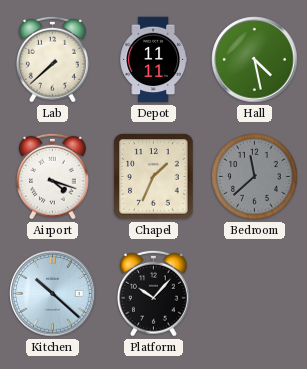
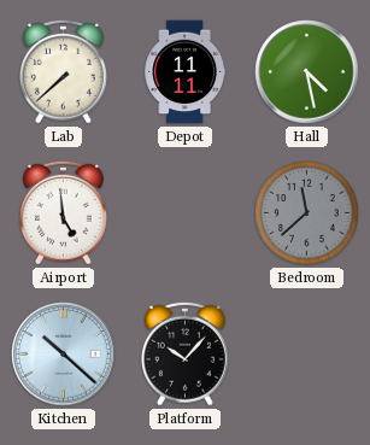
Airport: 4:18 -> 4:59
Chapel: 1:34 -> none
